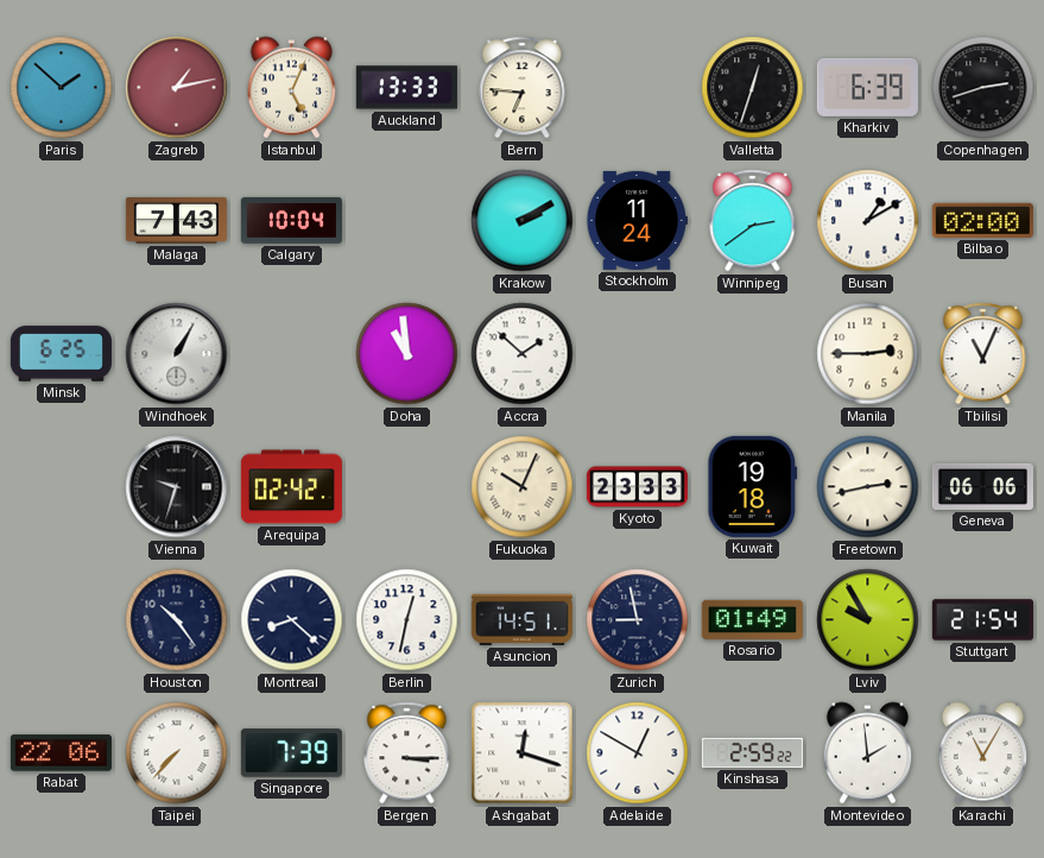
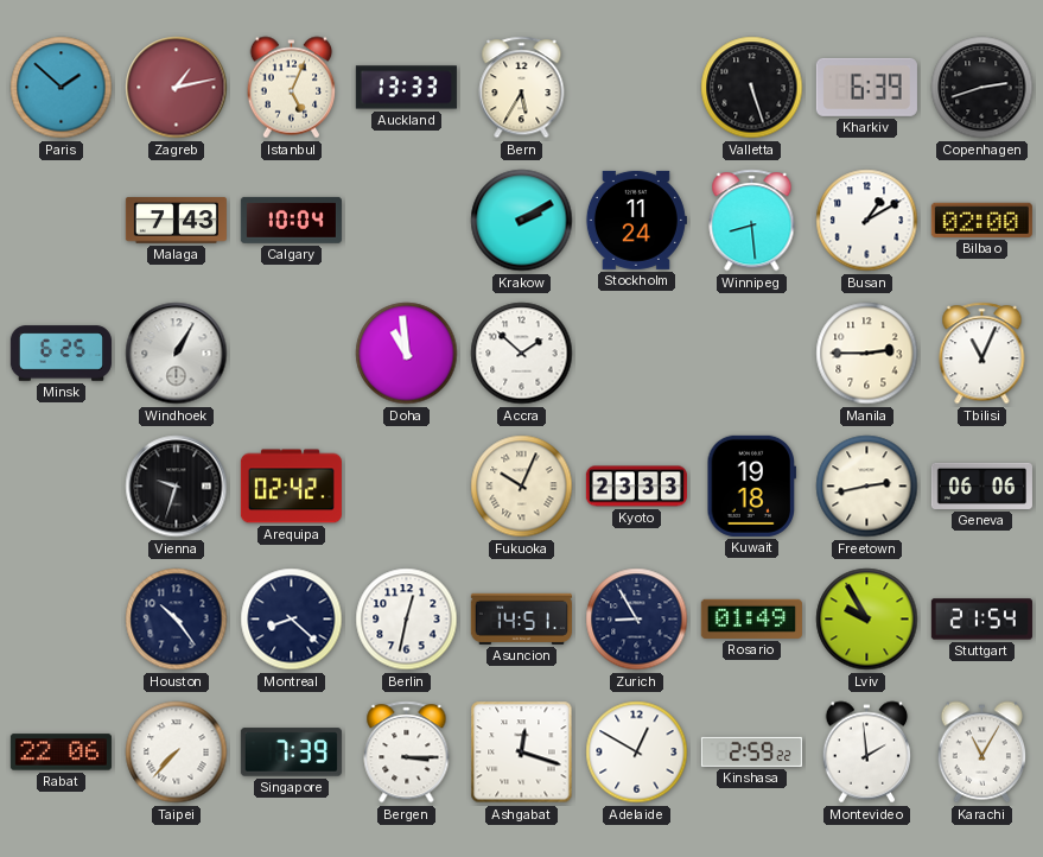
Bern: 6:46 -> 5:35
Valletta: 12:33 -> 5:27
Winnipeg: 2:39 -> 8:29
Zurich: 8:58 -> 8:55
